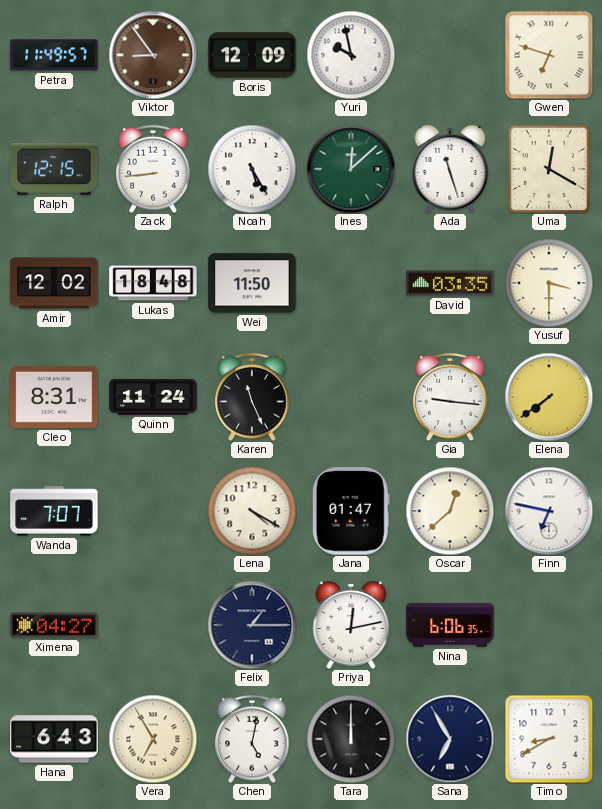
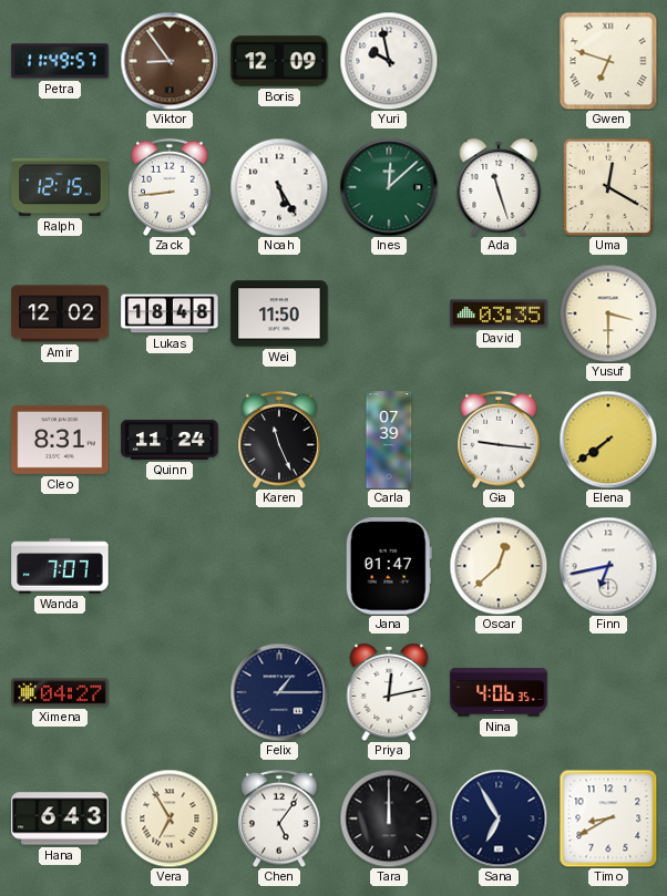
Carla: none -> 07:39
Lena: 4:20 -> none
Finn: 6:47 -> 6:43
Nina: 6:06 -> 4:06
Chen: 5:02 -> 5:06
